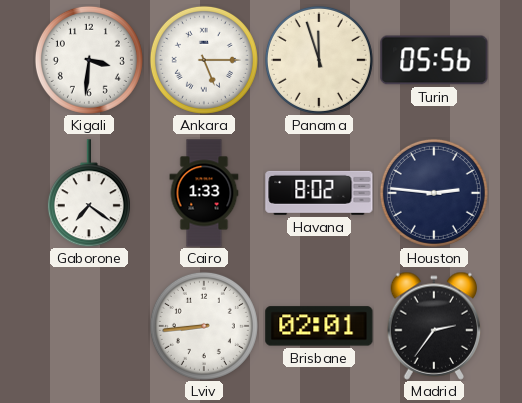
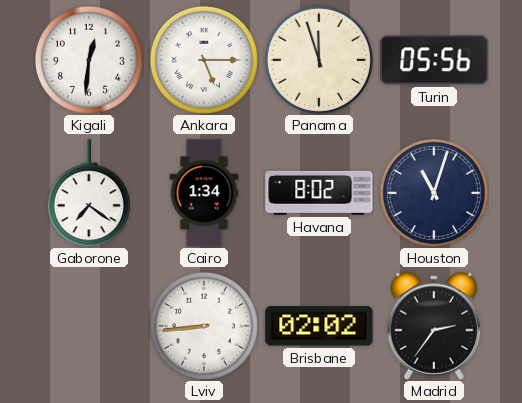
Kigali: 3:31 -> 12:31
Cairo: 1:33 -> 1:34
Houston: 2:46 -> 11:03
Brisbane: 02:01 -> 02:02
